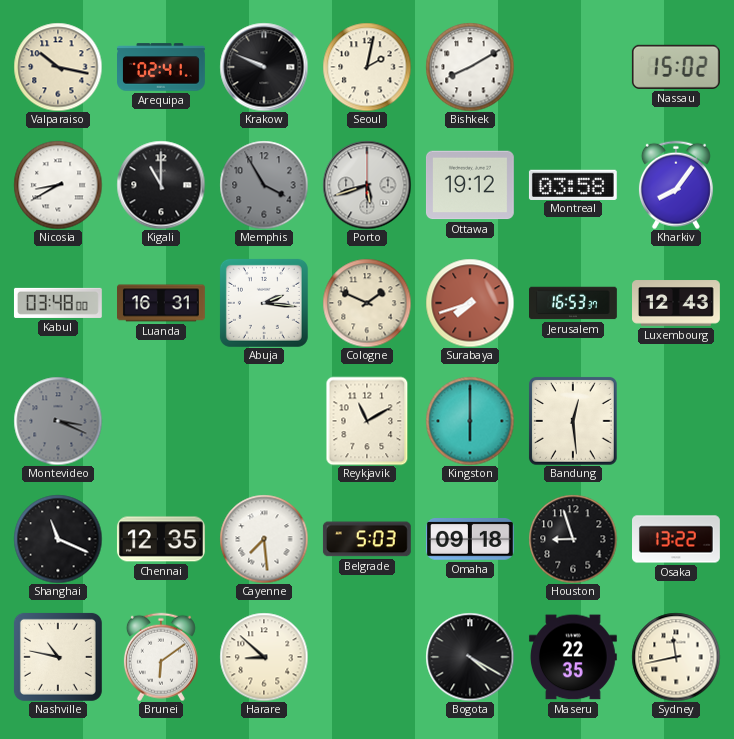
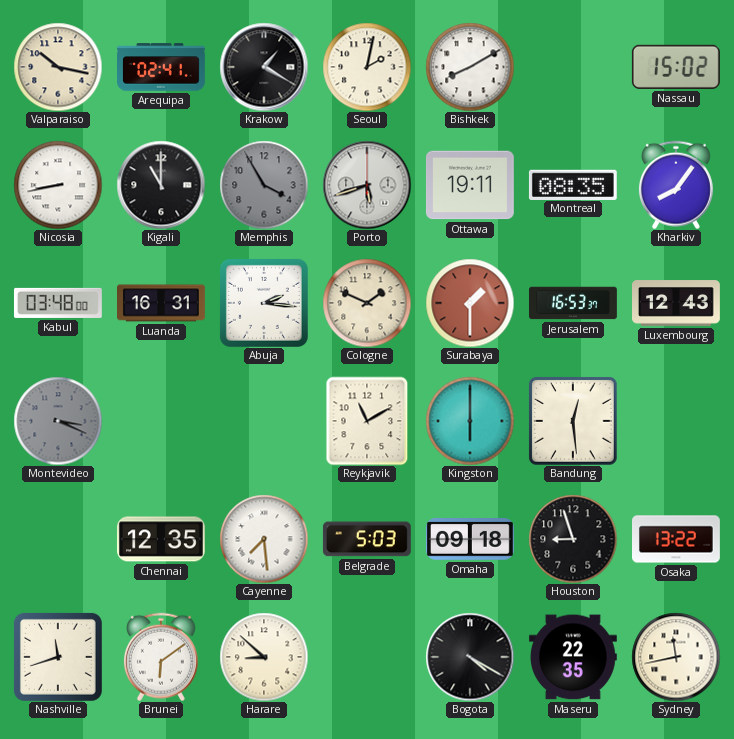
Krakow: 9:49 -> 1:20
Nicosia: 8:40 -> 8:43
Ottawa: 19:12 -> 19:11
Montreal: 03:58 -> 08:35
Surabaya: 7:42 -> 1:30
Shanghai: 11:19 -> none
Nashville: 10:47 -> 11:42
